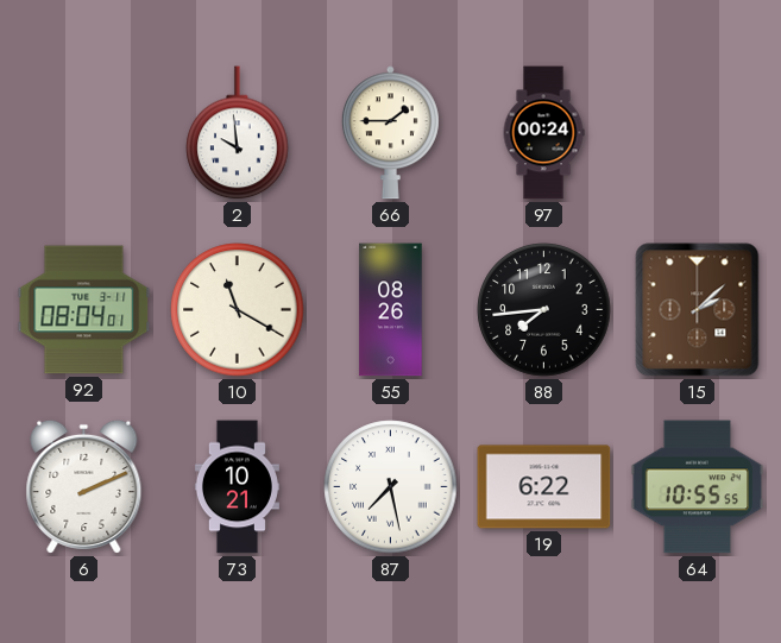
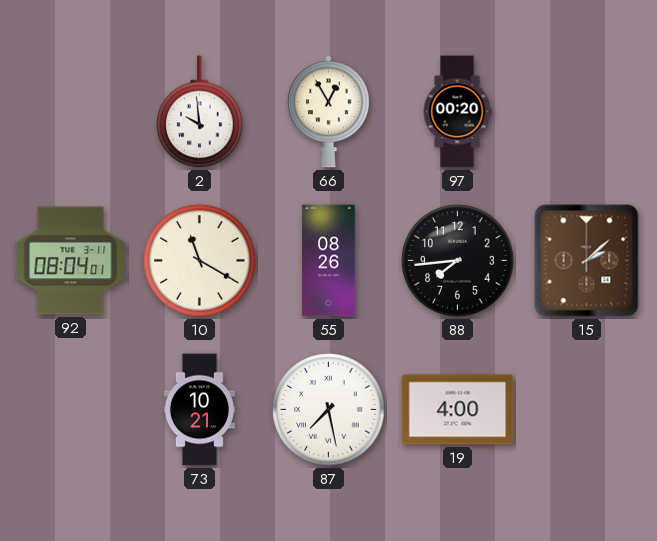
66: 1:45 -> 12:55
97: 00:24 -> 00:20
6: 2:11 -> none
19: 6:22 -> 4:00
64: 10:55 -> none
